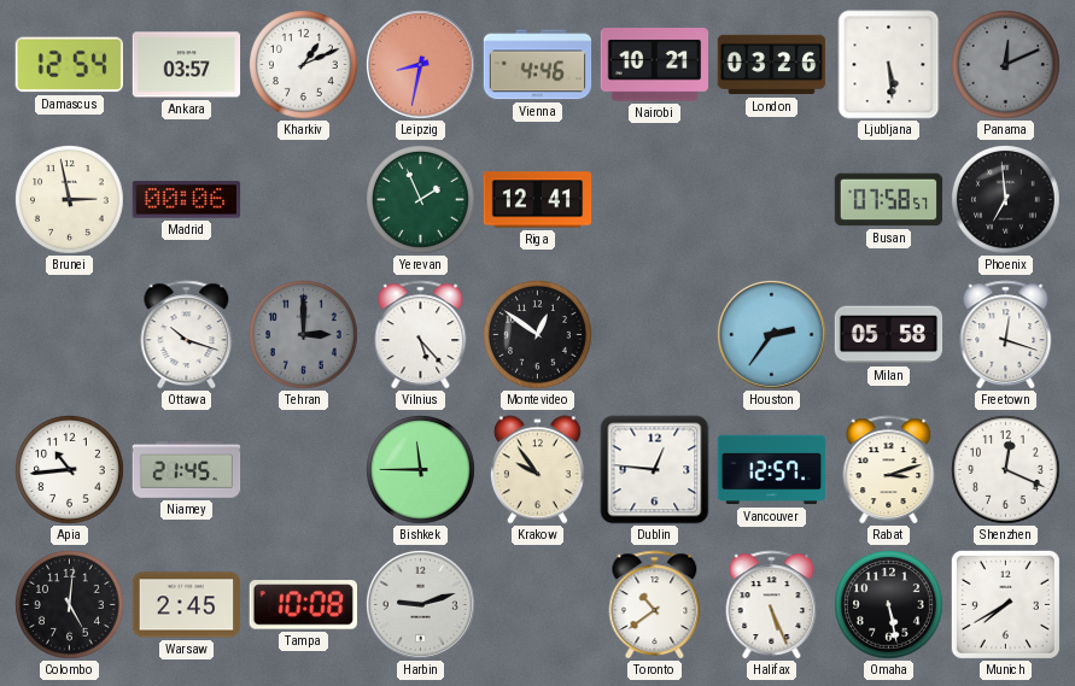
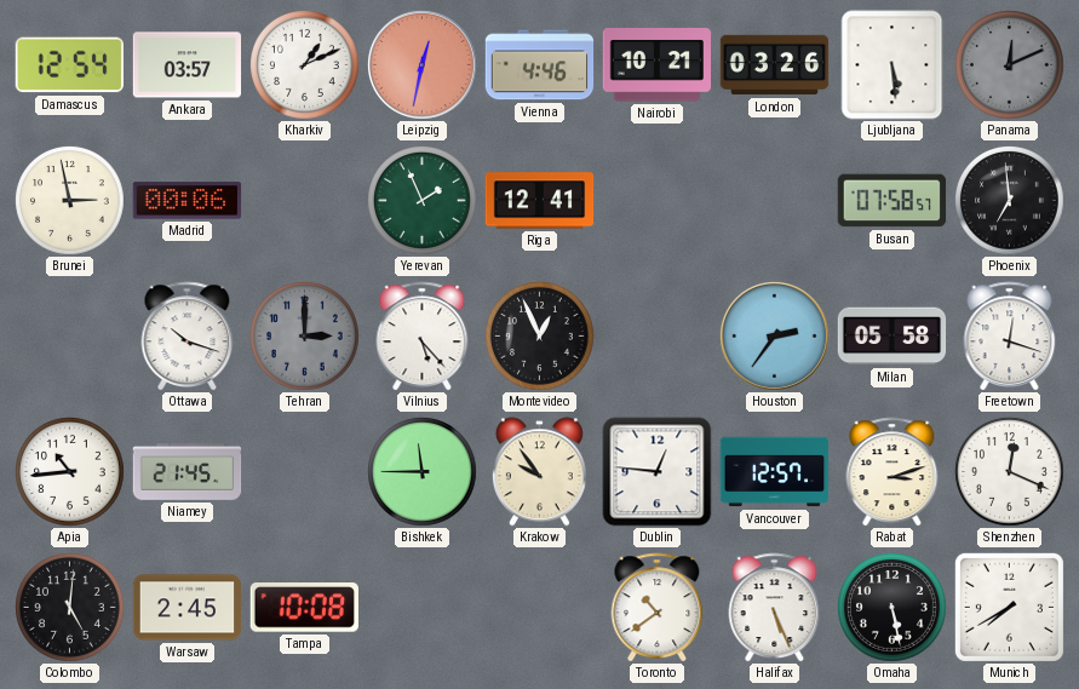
Leipzig: 8:32 -> 12:32
Montevideo: 12:51 -> 12:56
Harbin: 9:12 -> none
